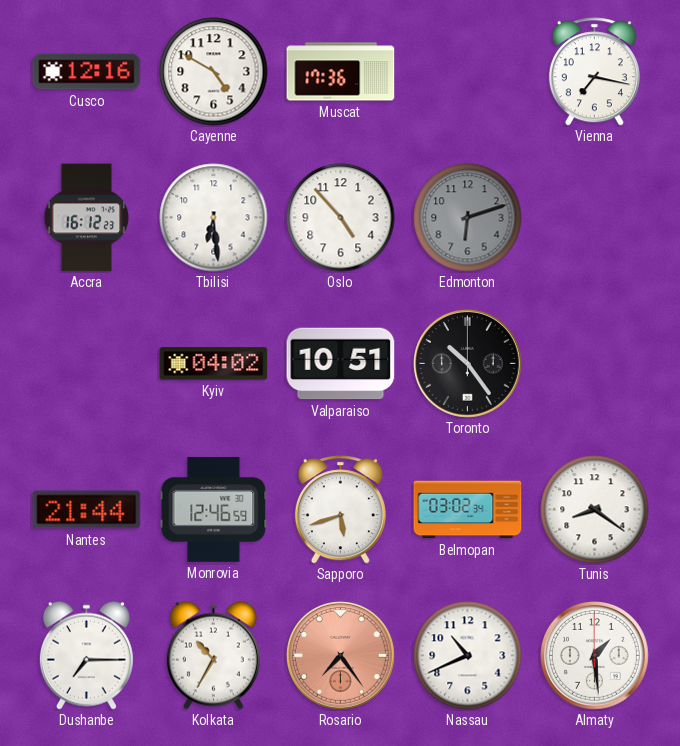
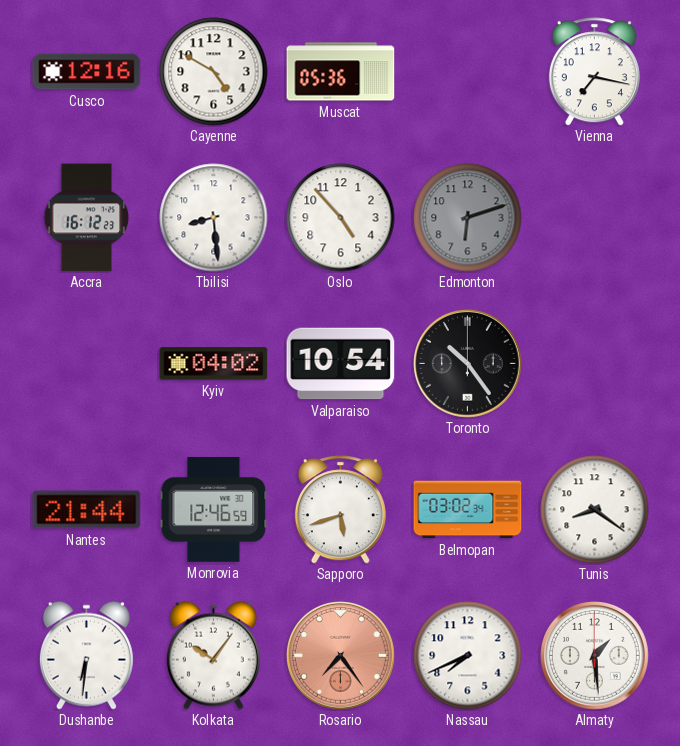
Muscat: 17:36 -> 05:36
Tbilisi: 6:29 -> 8:29
Valparaiso: 10:51 -> 10:54
Dushanbe: 7:15 -> 6:31
Kolkata: 10:35 -> 10:06
Nassau: 10:41 -> 7:41
